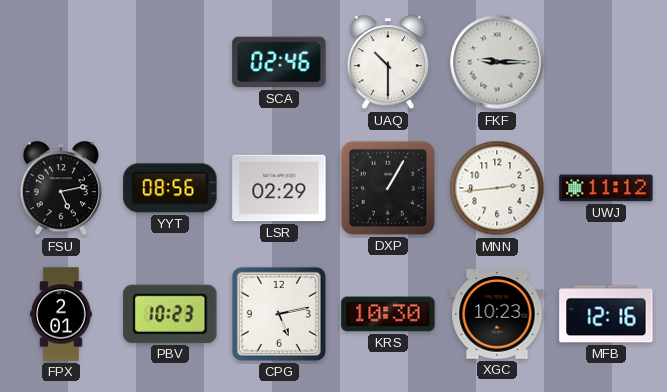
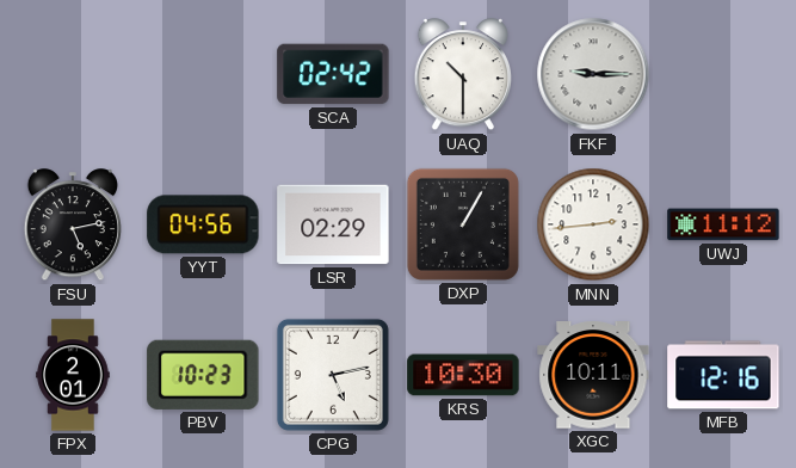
SCA: 02:46 -> 02:42
YYT: 08:56 -> 04:56
XGC: 10:23 -> 10:11
